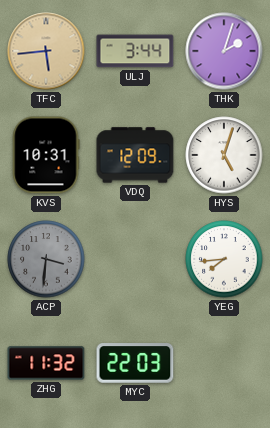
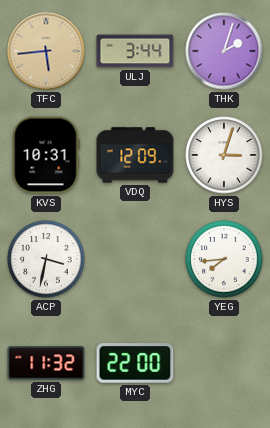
HYS: 5:03 -> 3:03
ACP: 3:31 -> 3:32
ACP dial: grey -> white
MYC: 22:03 -> 22:00
